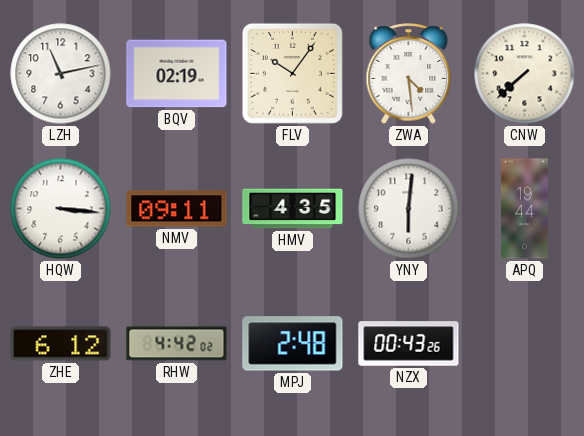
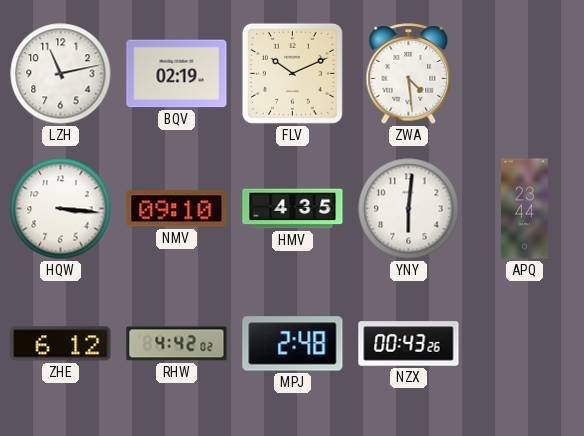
FLV: 10:06 -> 10:11
CNW: 7:38 -> none
NMV: 09:11 -> 09:10
APQ: 19:44 -> 23:44
